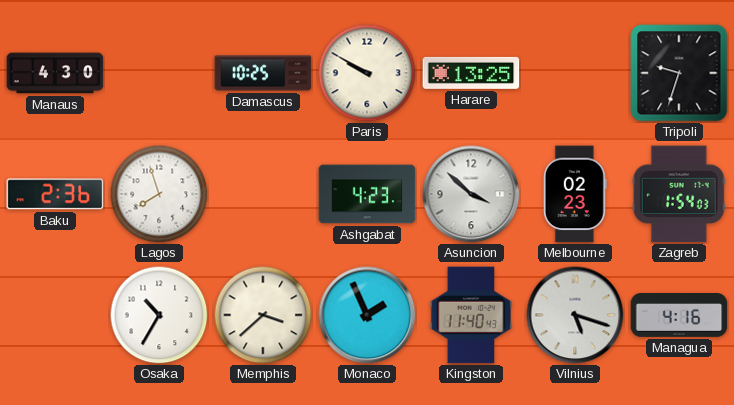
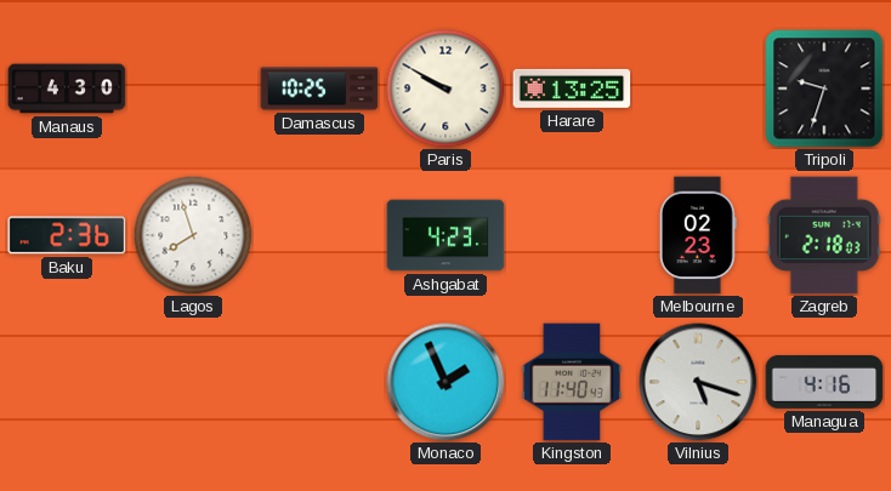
Asuncion: 3:52 -> none
Zagreb: 1:54 -> 2:18
Osaka: 10:35 -> none
Memphis: 3:38 -> none
